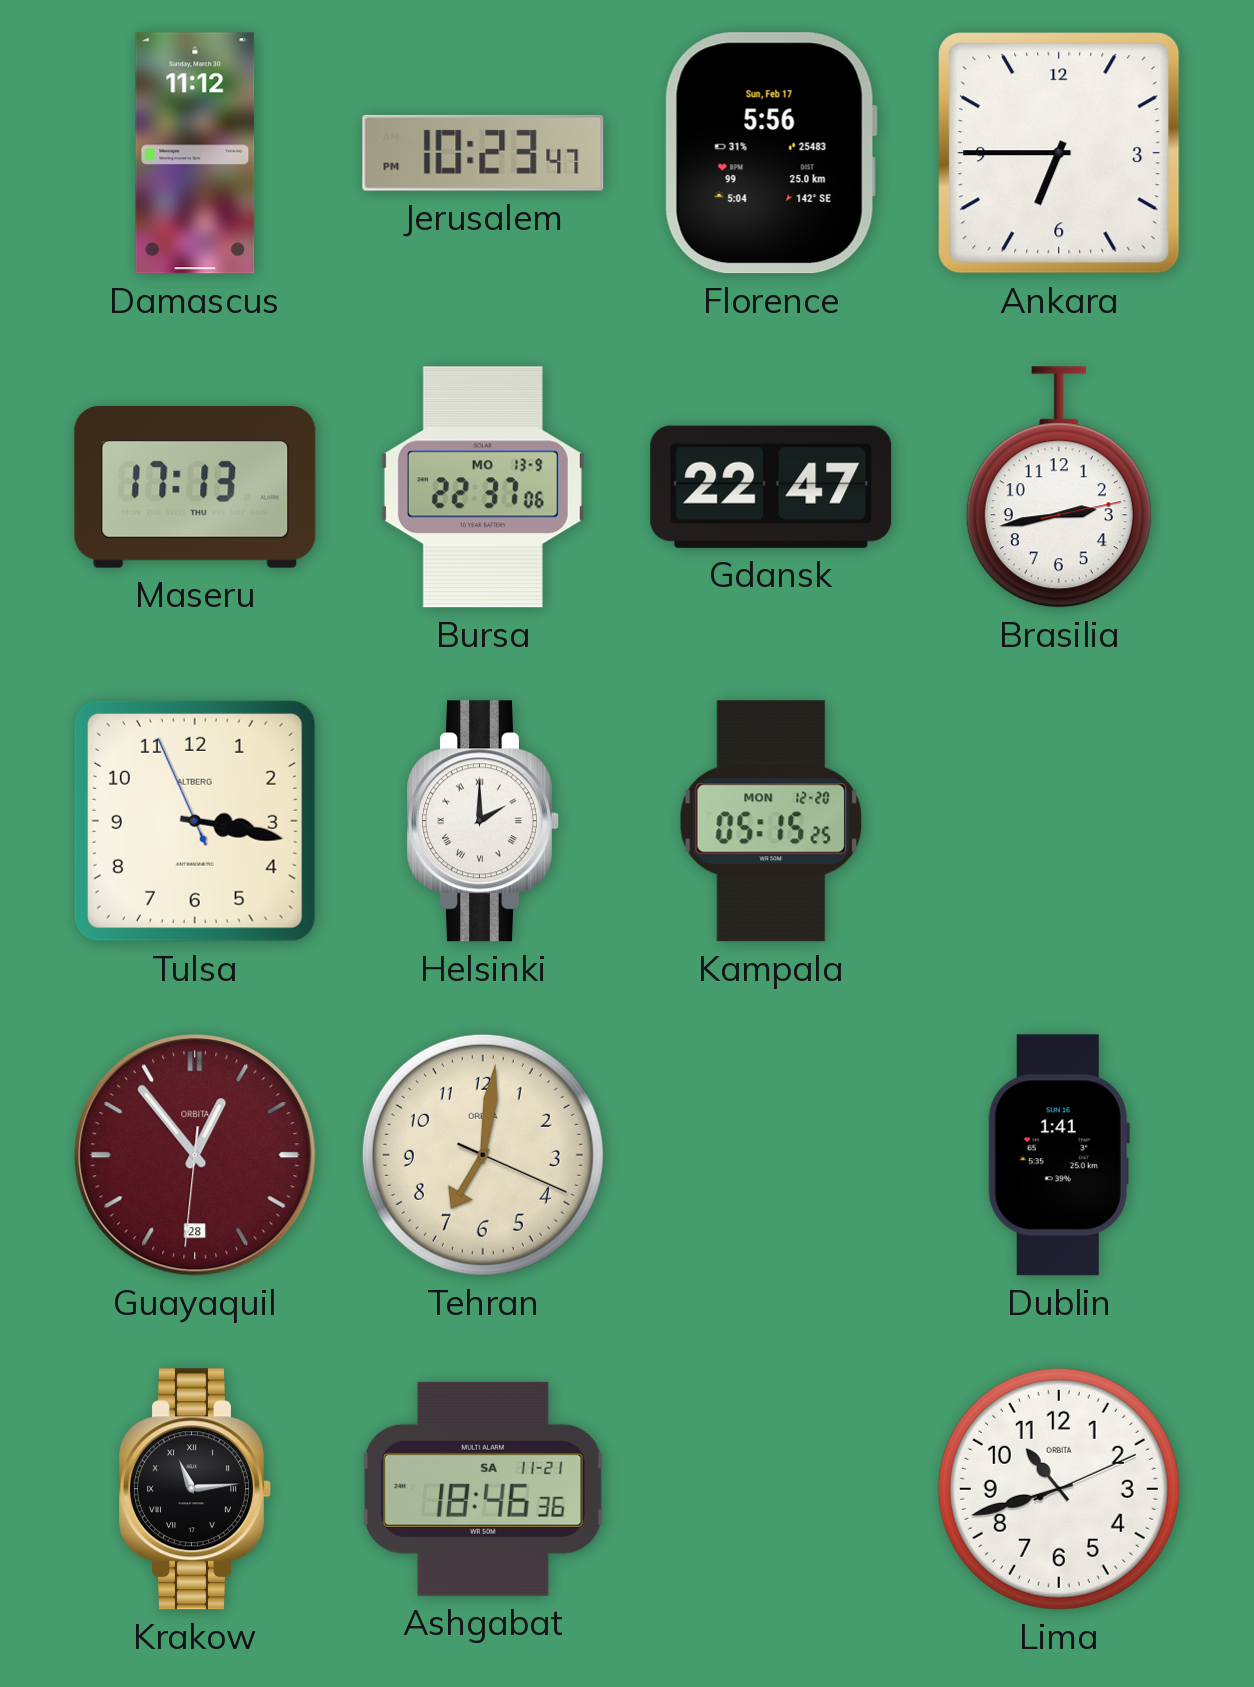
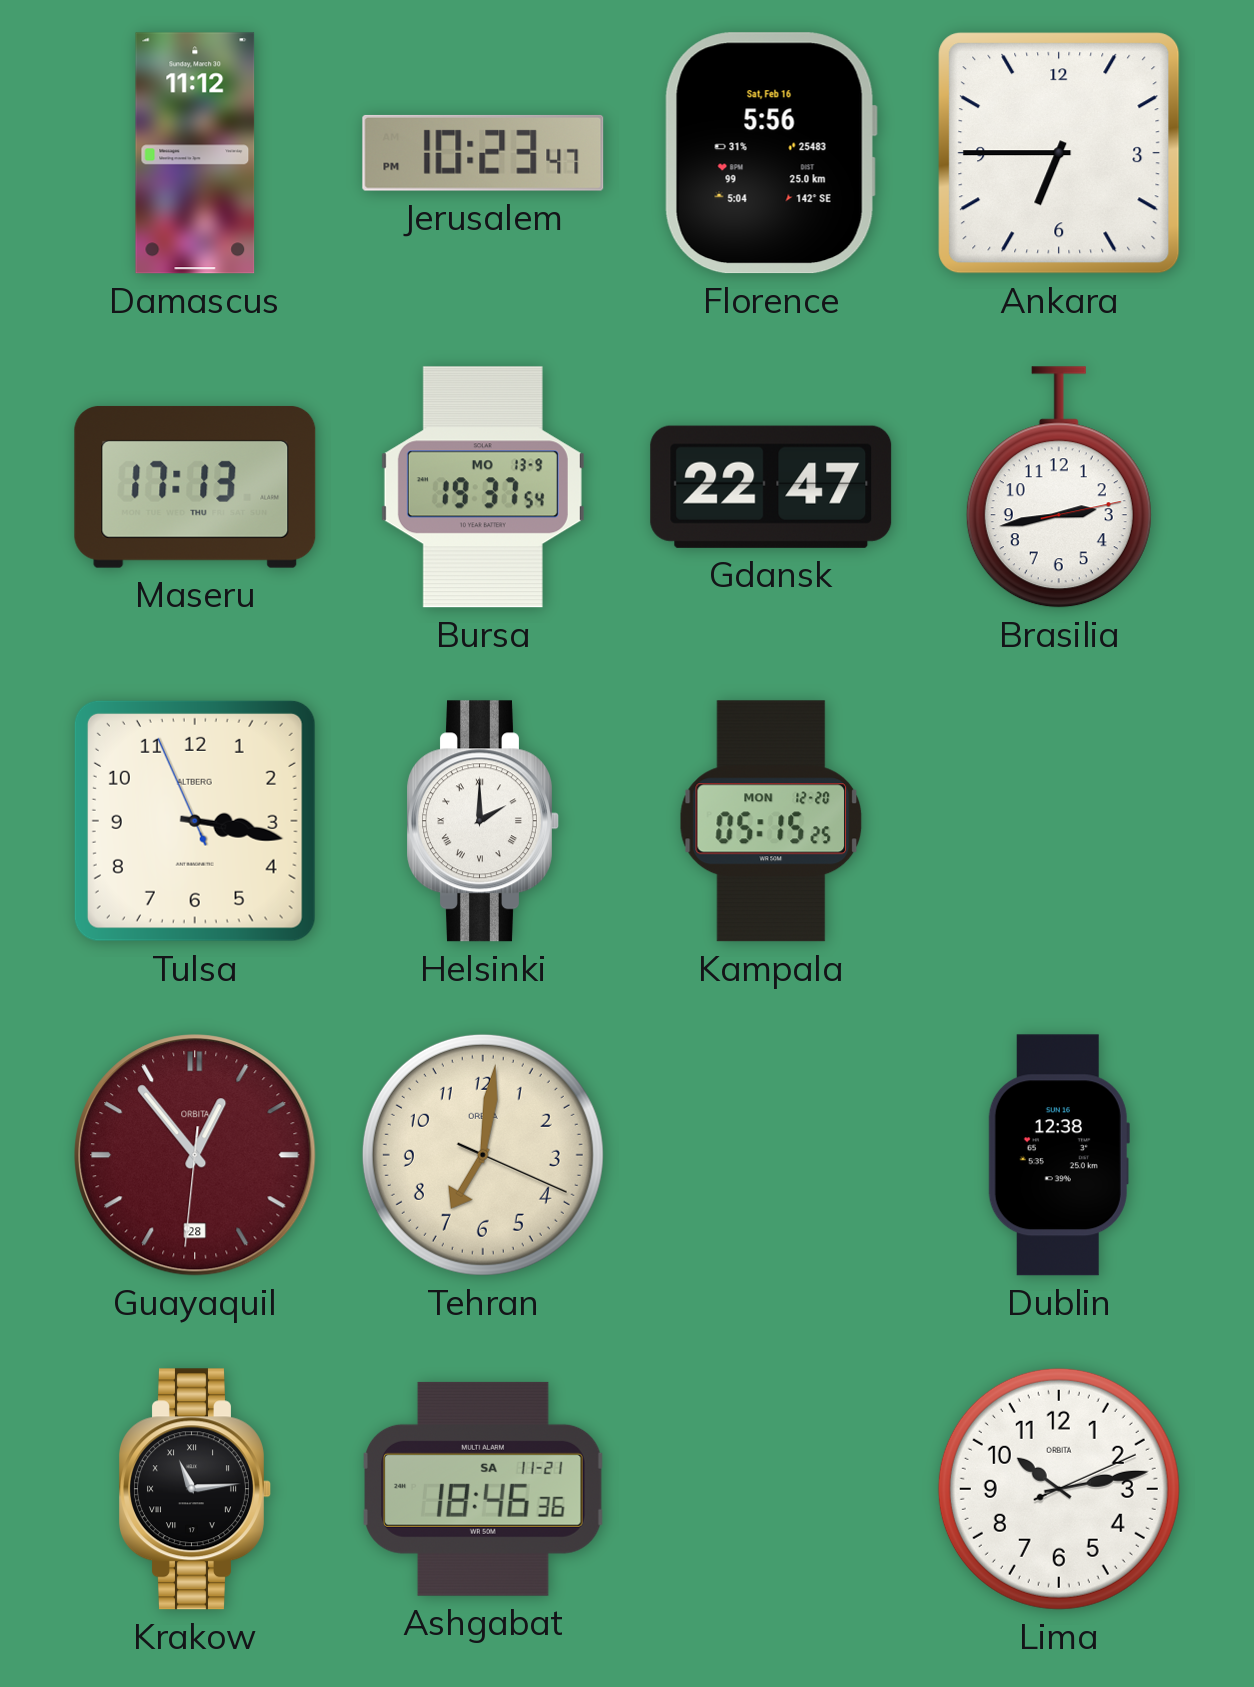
Florence date: Sun, Feb 17 -> Sat, Feb 16
Bursa: 22:37 -> 19:37
Dublin: 1:41 -> 12:38
Lima: 10:42 -> 10:13
